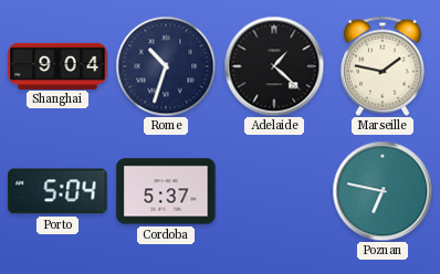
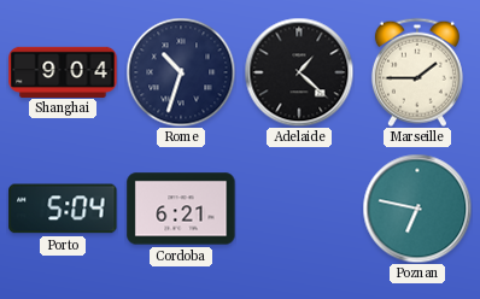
Marseille: 1:47 -> 1:45
Cordoba: 5:37 -> 6:21
